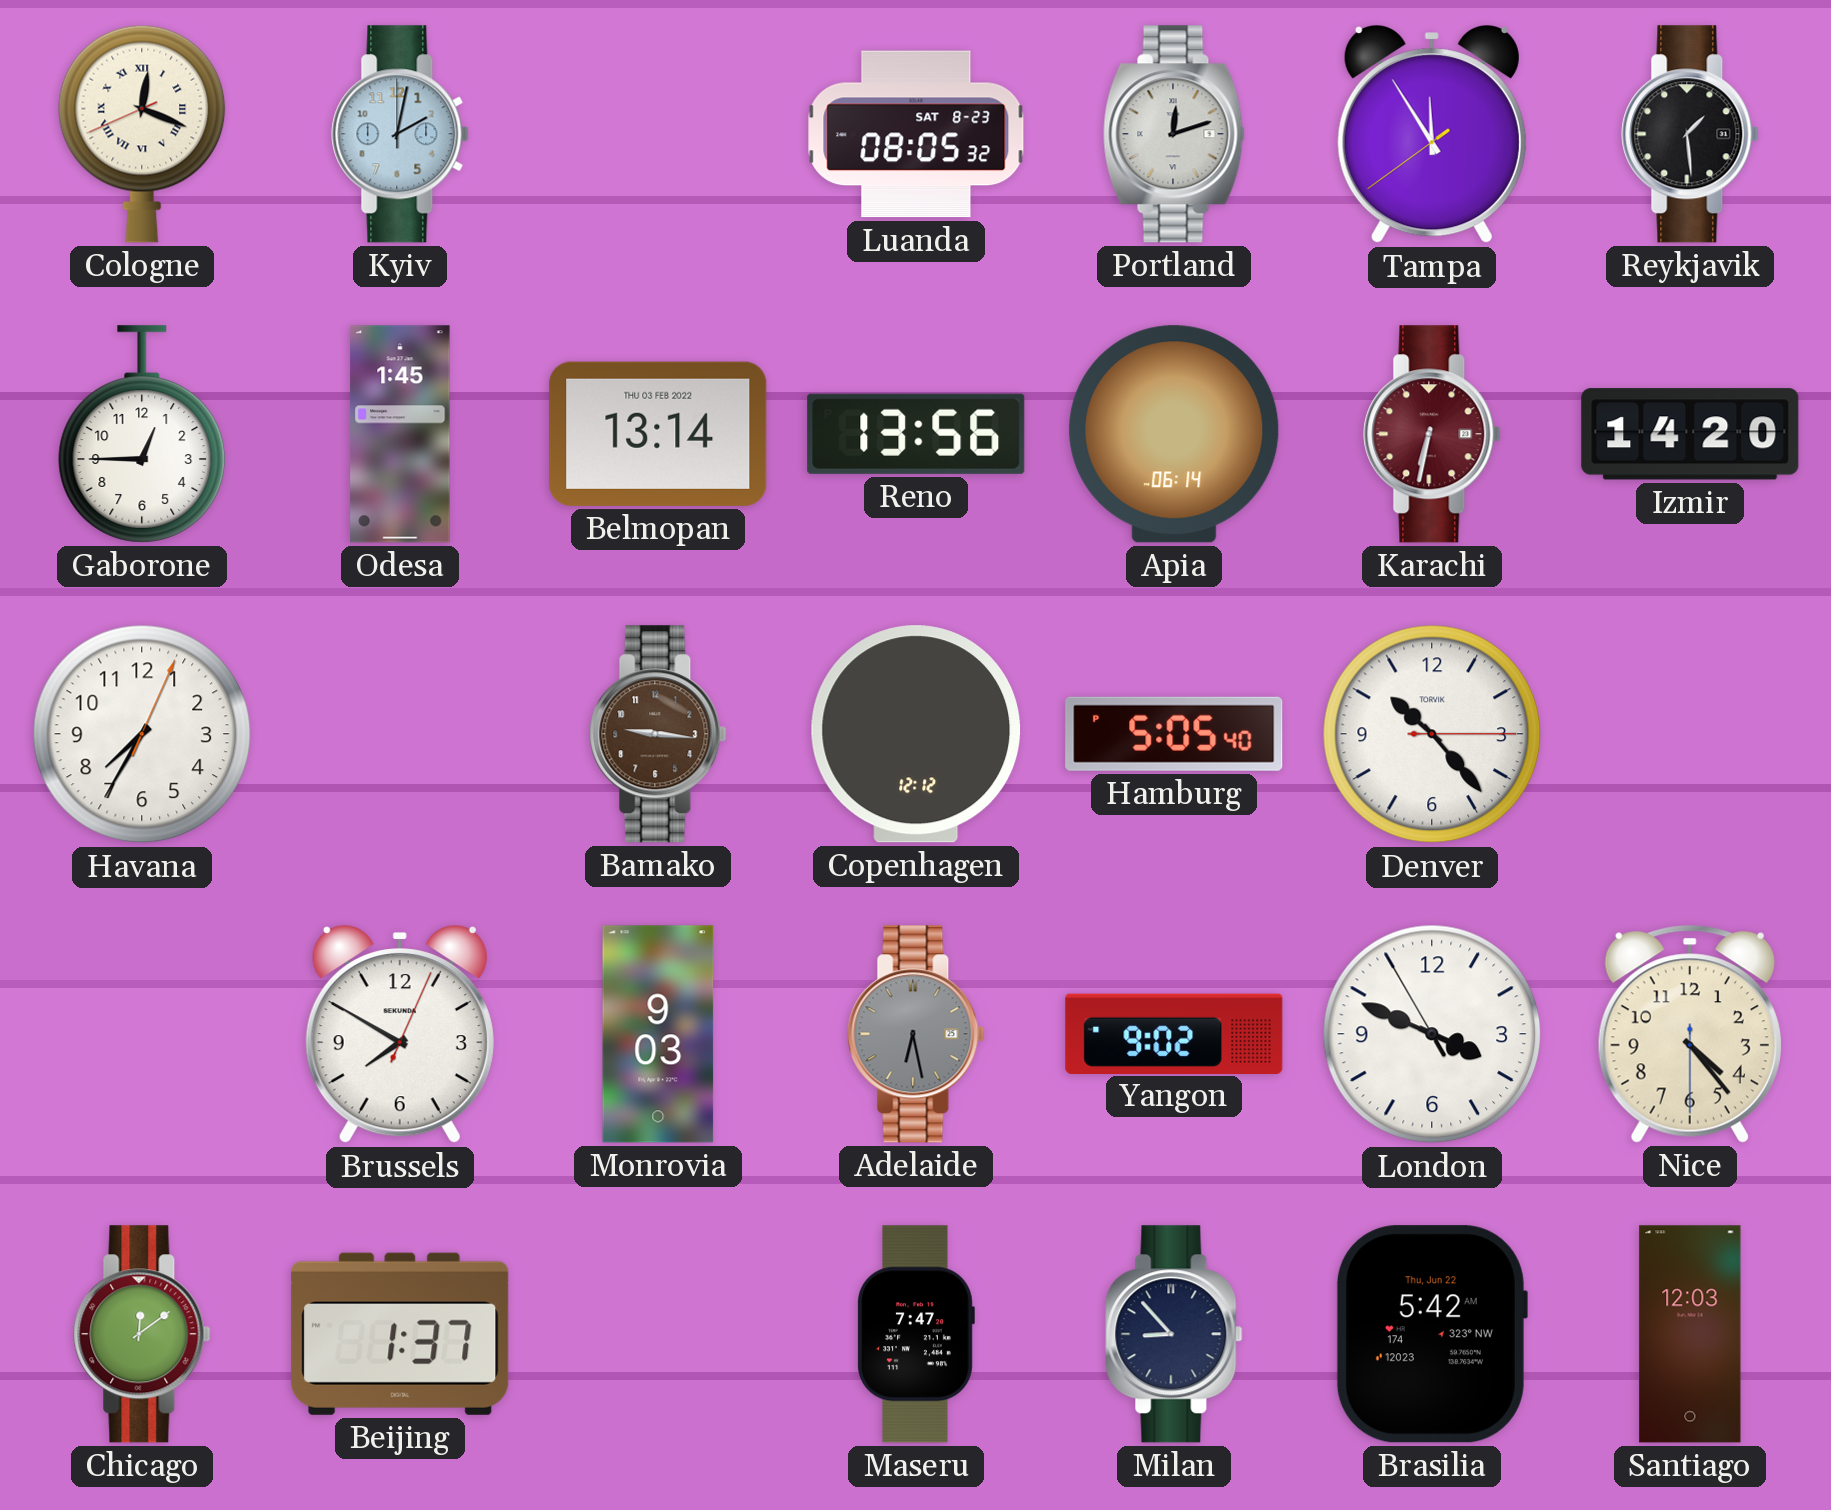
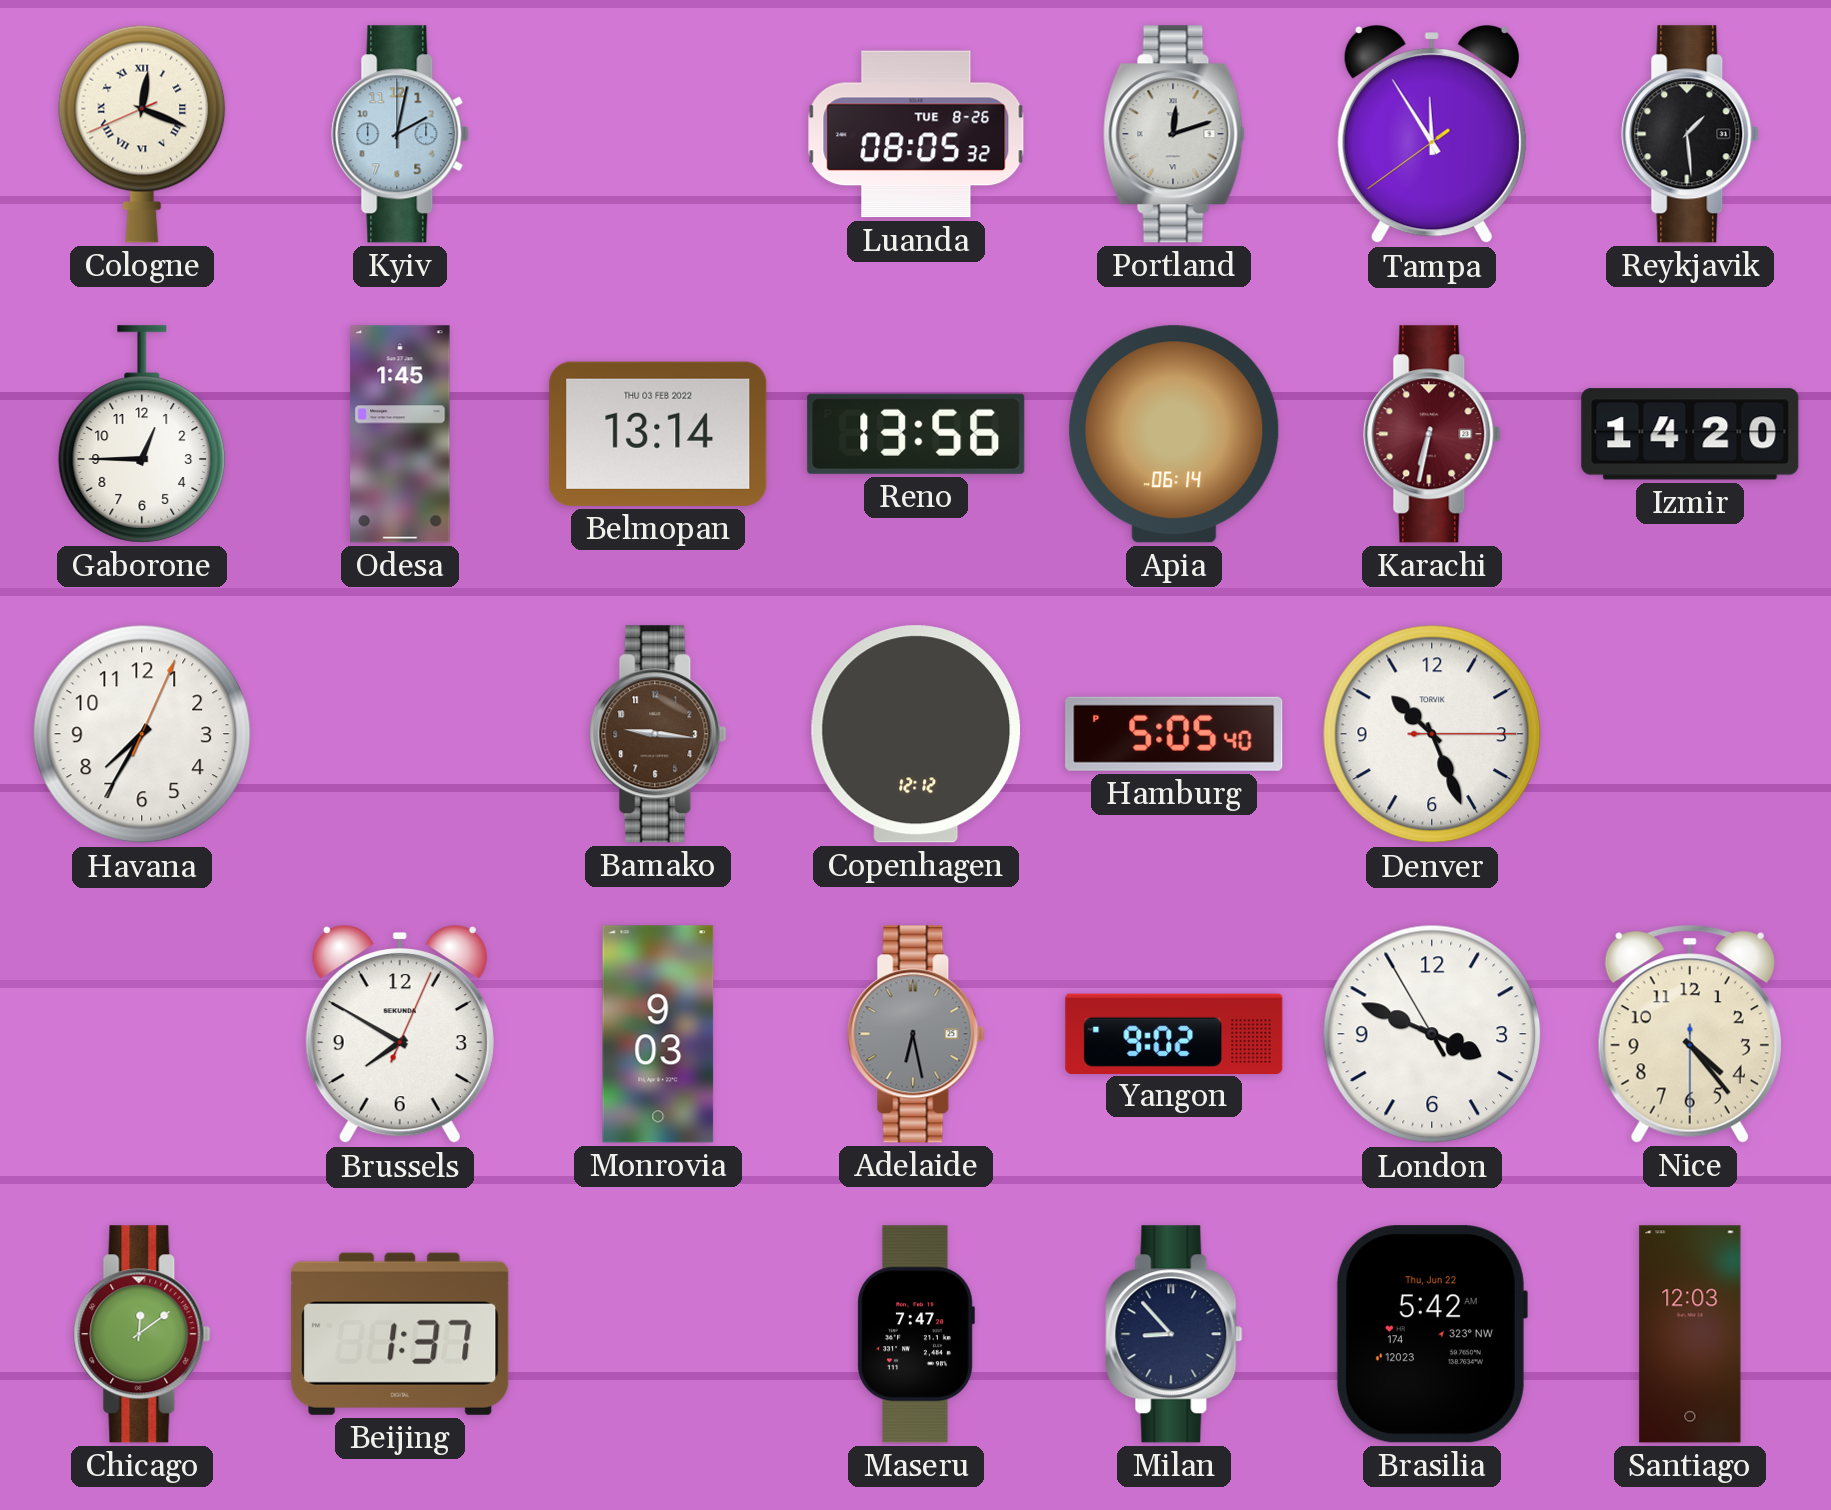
Luanda date: SAT 8-23 -> TUE 8-26
Denver: 10:23 -> 10:26
